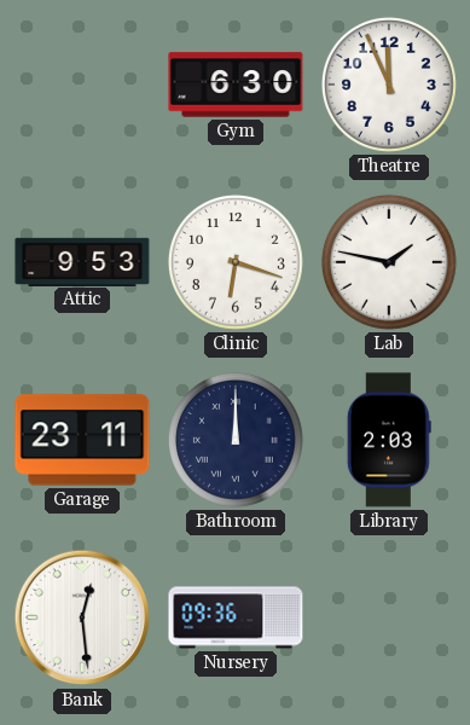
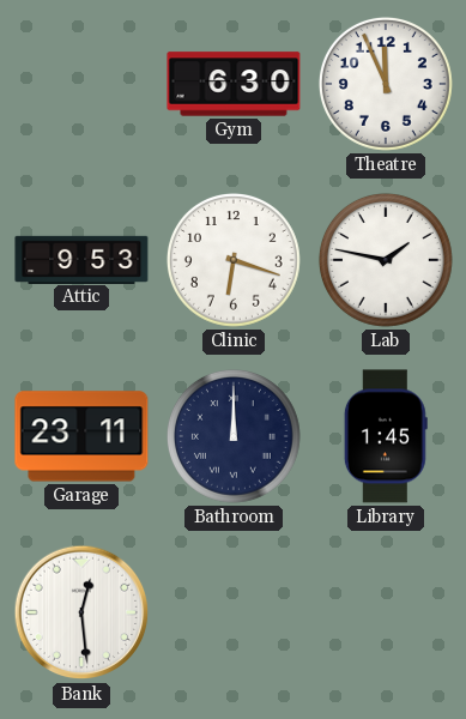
Library: 2:03 -> 1:45
Nursery: 09:36 -> none
